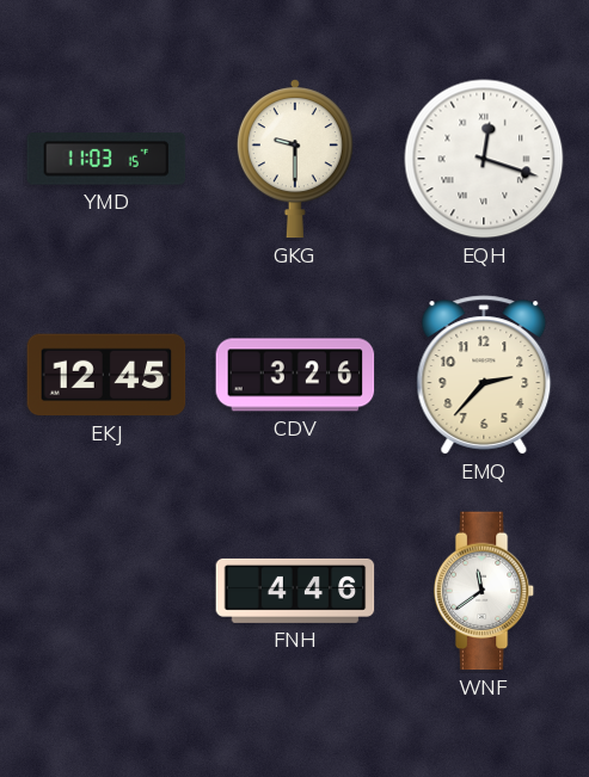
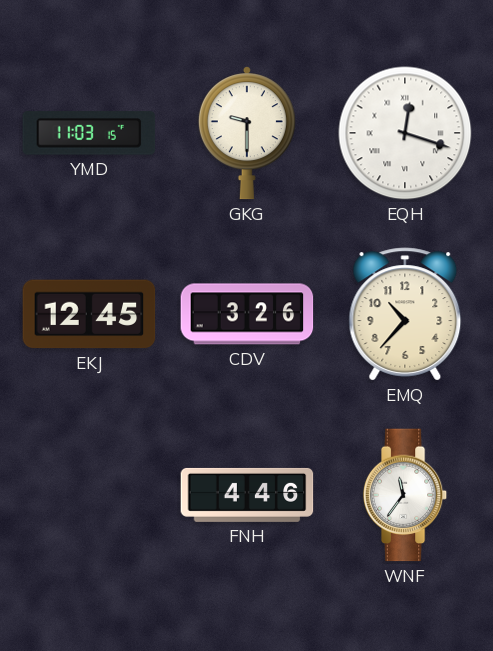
EMQ: 2:37 -> 10:37
WNF: 11:39 -> 11:36
